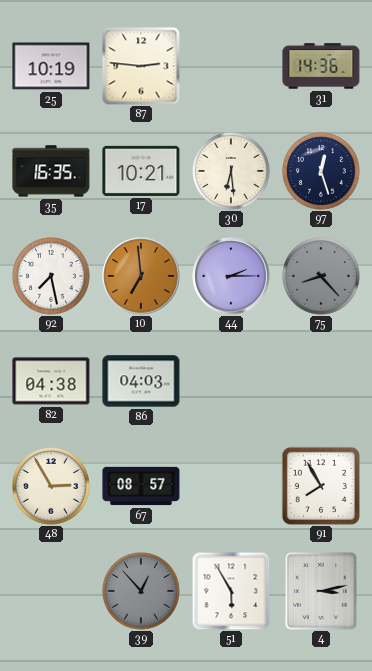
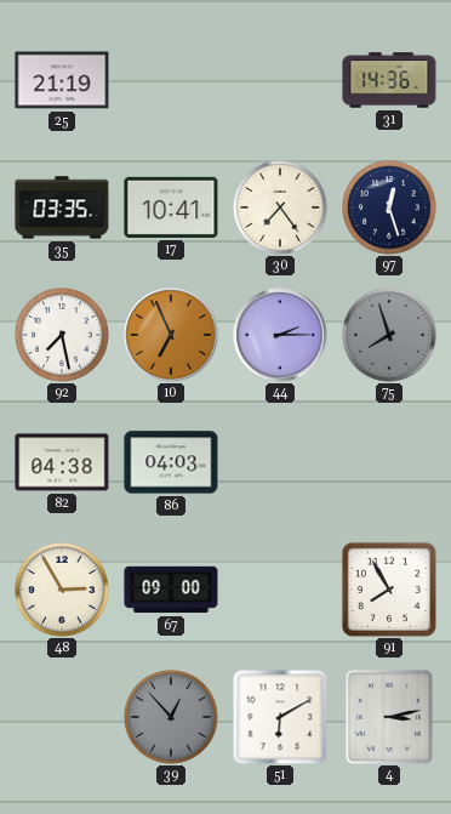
25: 10:19 -> 21:19
87: 2:46 -> none
35: 16:35 -> 03:35
17: 10:21 -> 10:41
30: 6:29 -> 7:24
10: 6:59 -> 6:56
75: 8:23 -> 7:57
67: 08:57 -> 09:00
51: 5:55 -> 6:10
